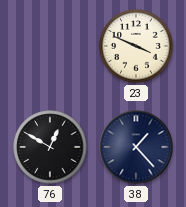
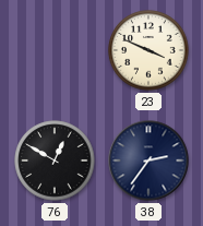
38: 1:23 -> 2:36
